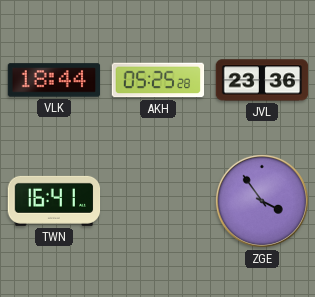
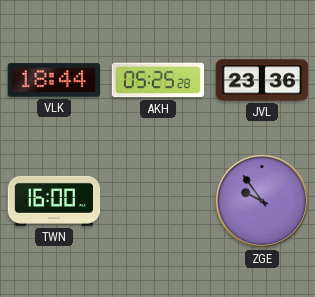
TWN: 16:41 -> 16:00
ZGE: 3:54 -> 9:54
